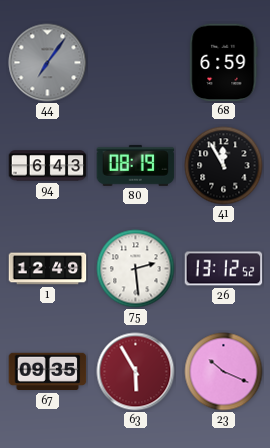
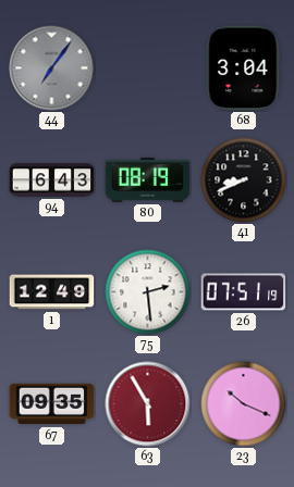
68: 6:59 -> 3:04
41: 11:55 -> 8:41
26: 13:12 -> 07:51
